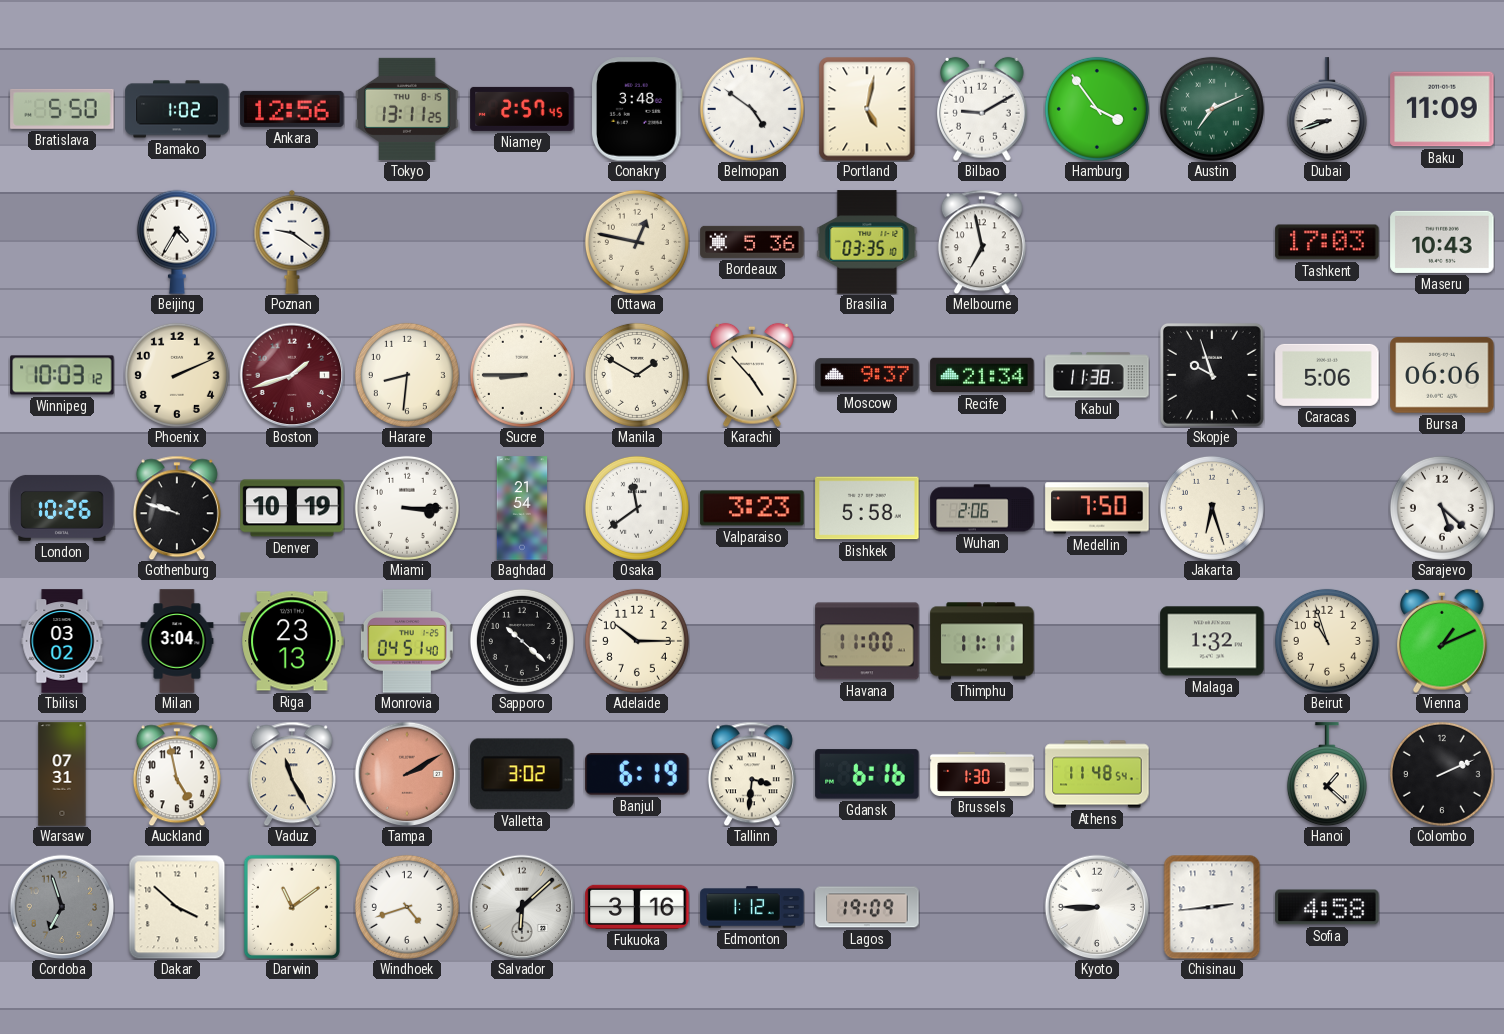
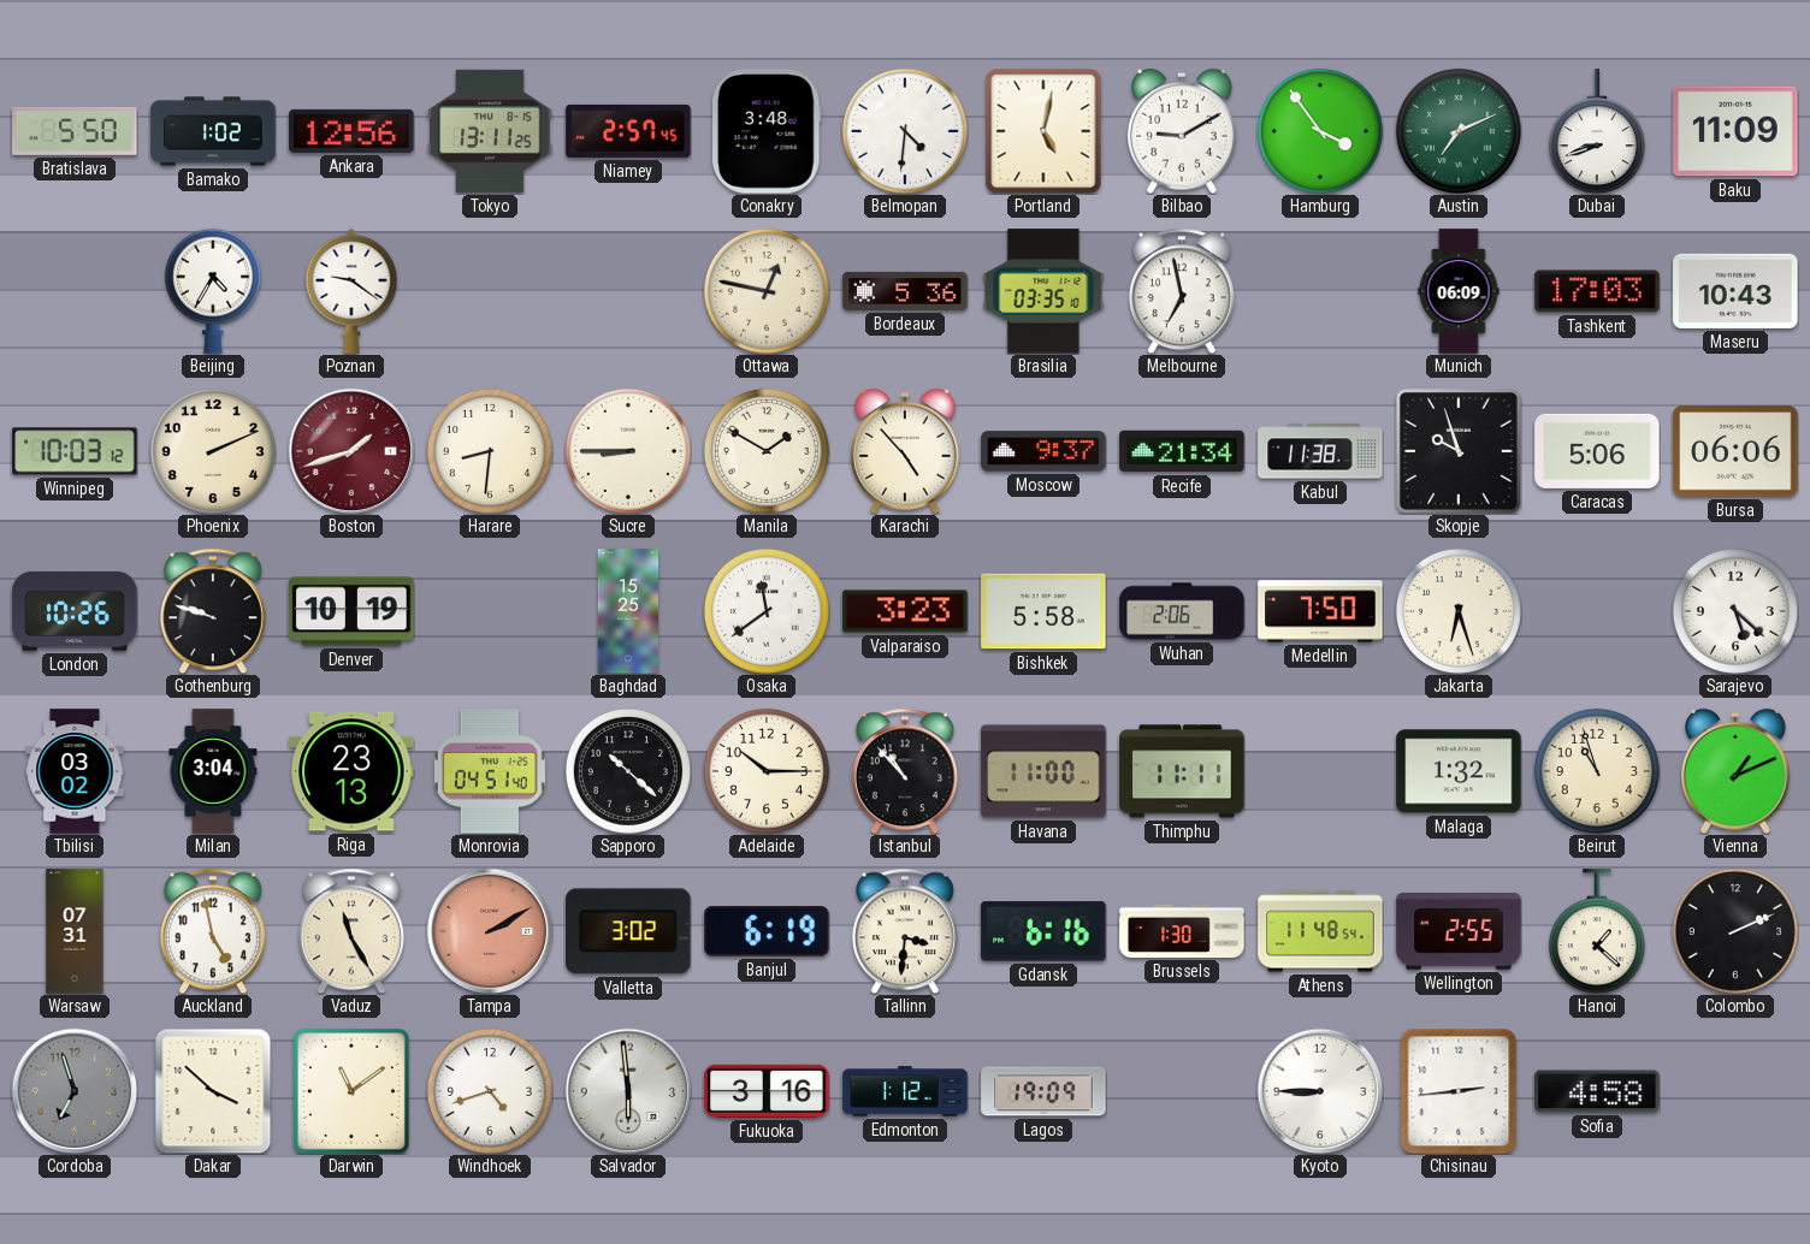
Belmopan: 4:51 -> 4:31
Munich: none -> 06:09
Miami: 3:15 -> none
Baghdad: 21:54 -> 15:25
Istanbul: none -> 10:53
Wellington: none -> 2:55
Salvador: 6:08 -> 5:59
